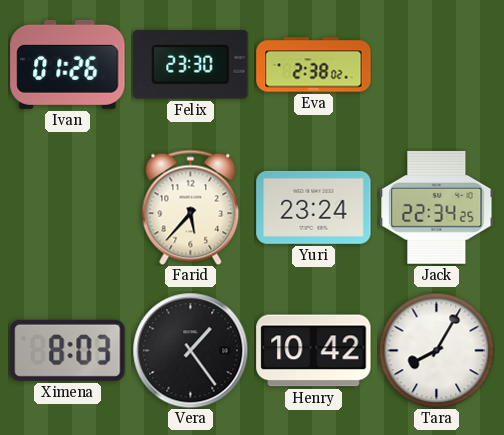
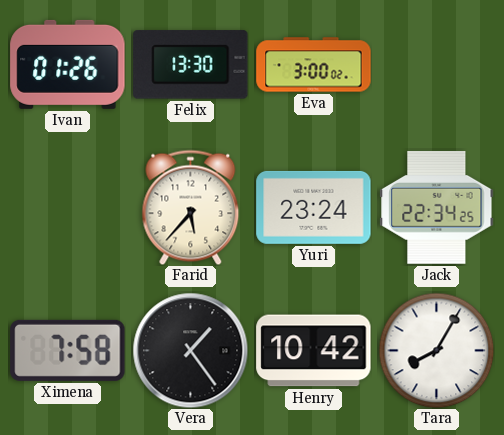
Felix: 23:30 -> 13:30
Eva: 2:38 -> 3:00
Ximena: 8:03 -> 7:58
